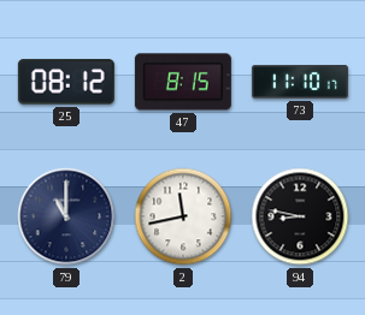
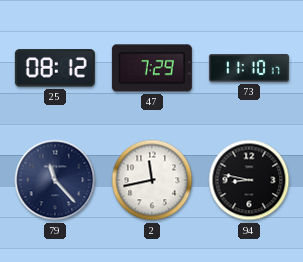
47: 8:15 -> 7:29
79: 11:00 -> 11:23
